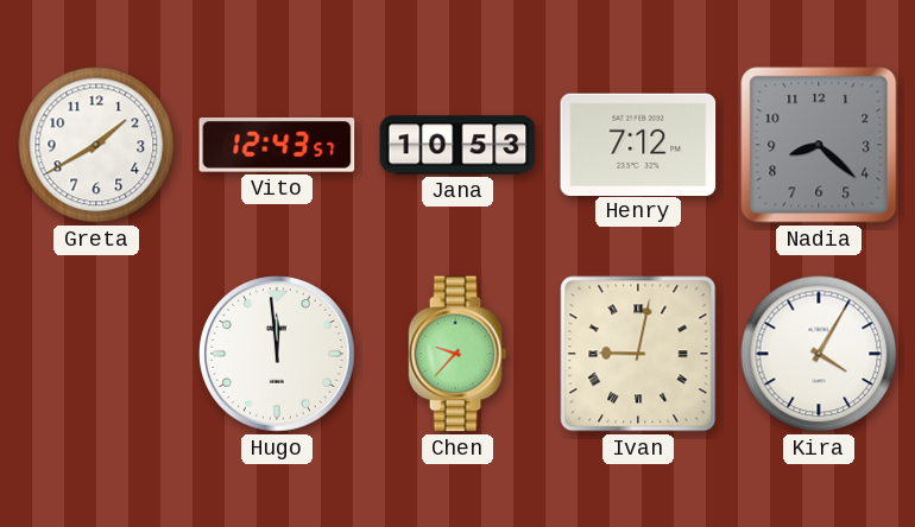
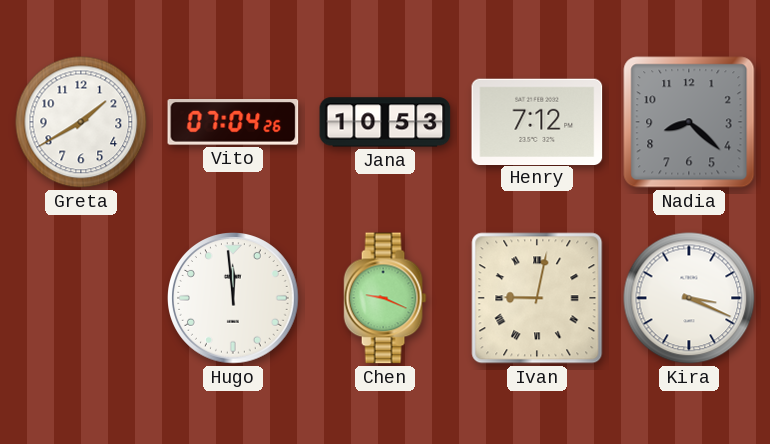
Vito: 12:43 -> 07:04
Chen: 9:37 -> 9:19
Kira: 4:05 -> 3:19
